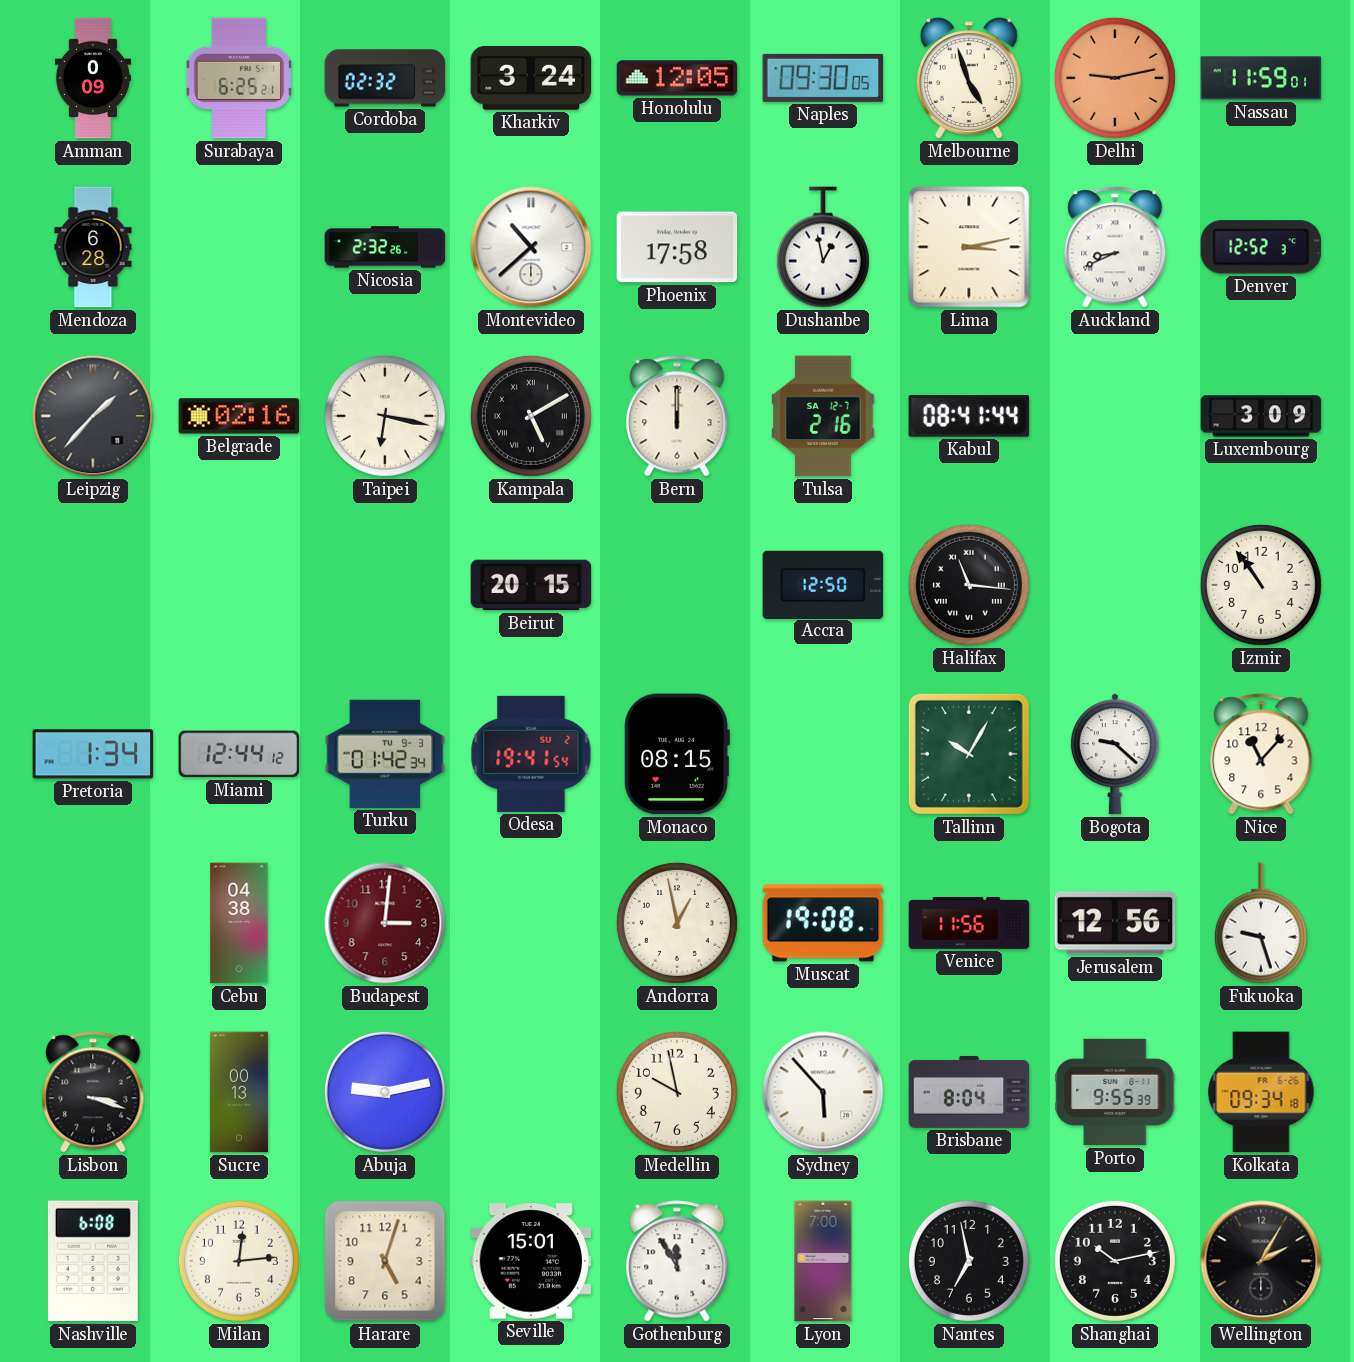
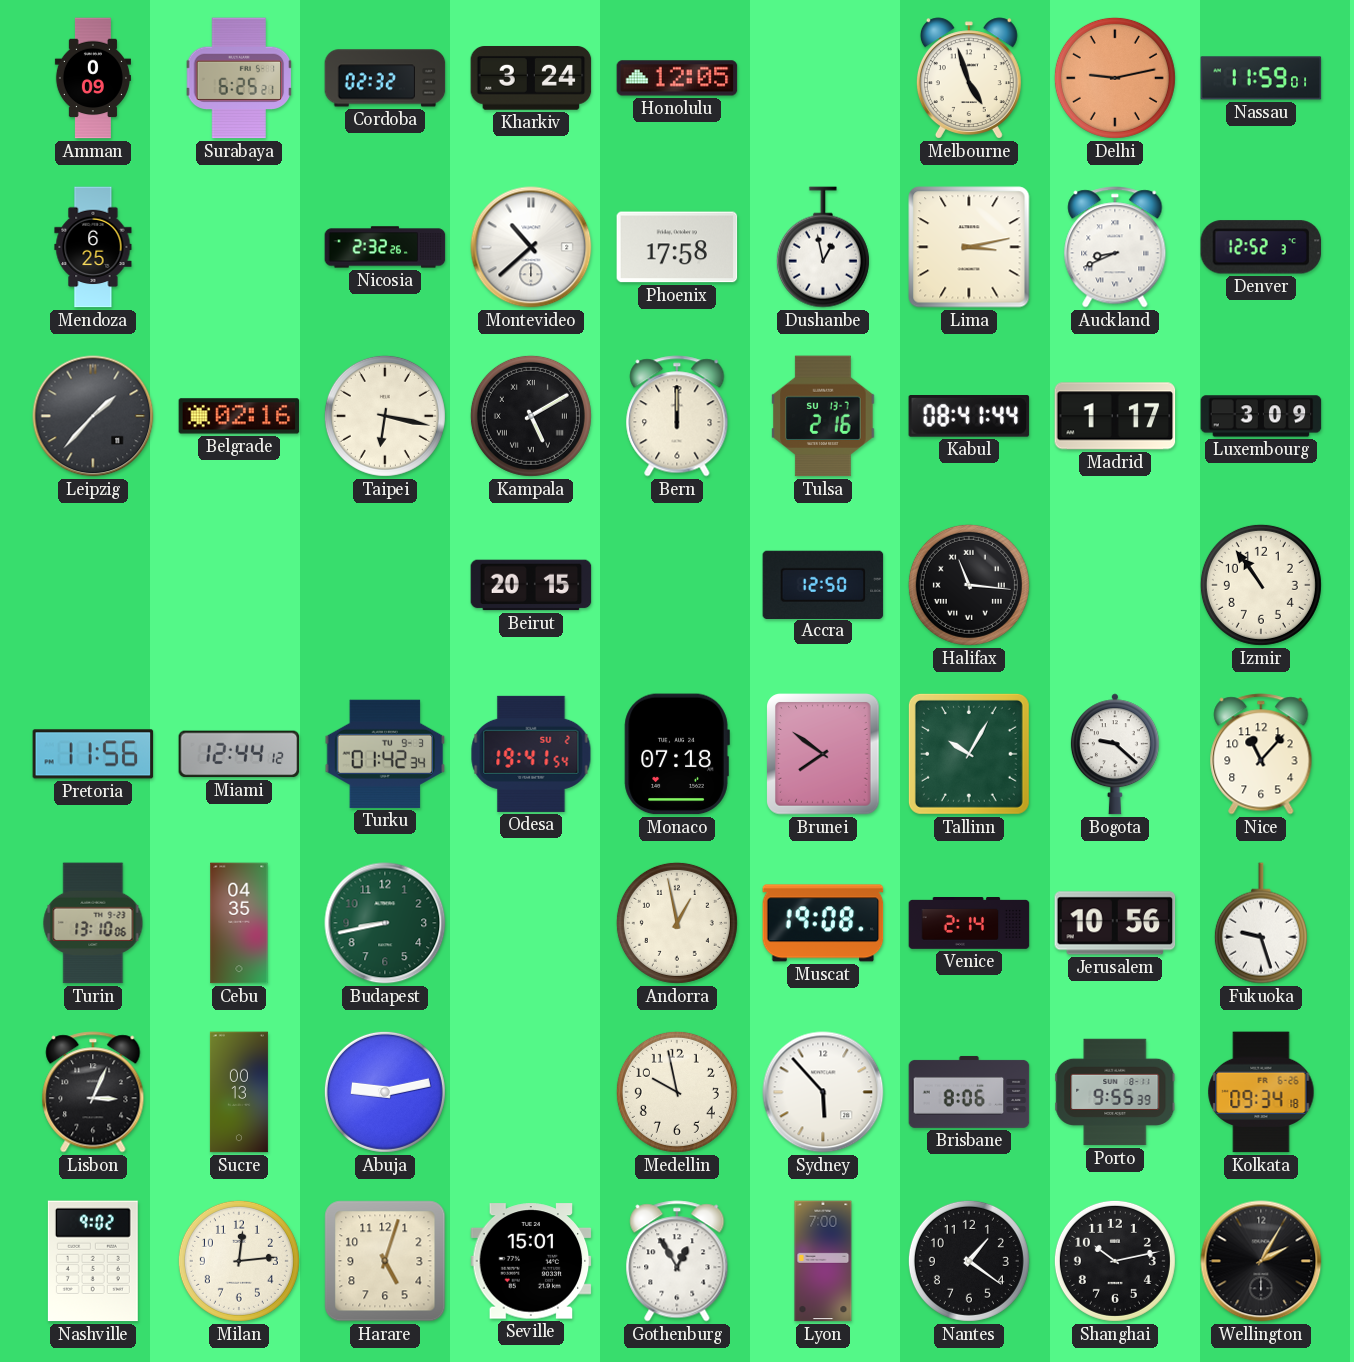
Naples: 09:30 -> none
Mendoza: 6:28 -> 6:25
Tulsa date: SA 12-7 -> SU 13-7
Madrid: none -> 1:17
Pretoria: 1:34 -> 11:56
Monaco: 08:15 -> 07:18
Brunei: none -> 7:51
Turin: none -> 13:10
Cebu: 04:38 -> 04:35
Budapest: 3:01 -> 8:43
Budapest dial: burgundy -> green
Venice: 11:56 -> 2:14
Jerusalem: 12:56 -> 10:56
Lisbon: 3:18 -> 3:04
Brisbane: 8:04 -> 8:06
Nashville: 6:08 -> 9:02
Gothenburg: 11:55 -> 12:55
Nantes: 6:58 -> 1:21
